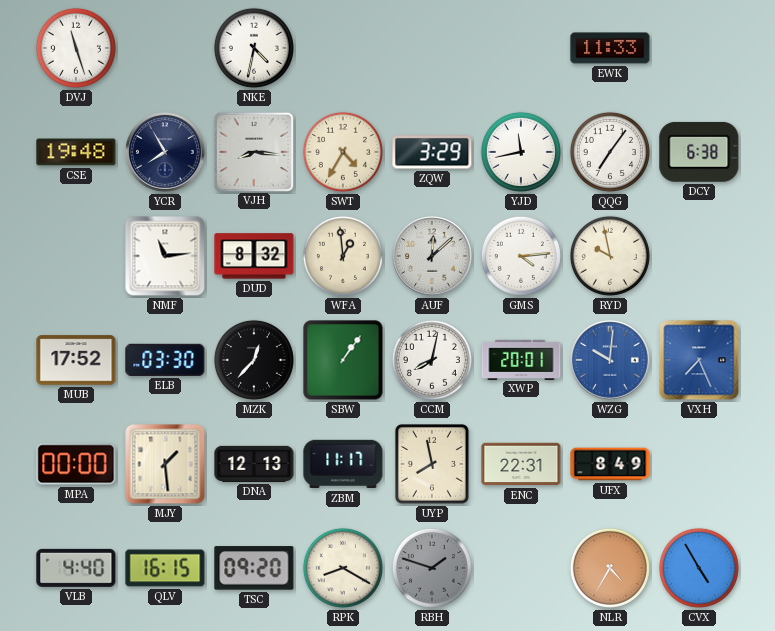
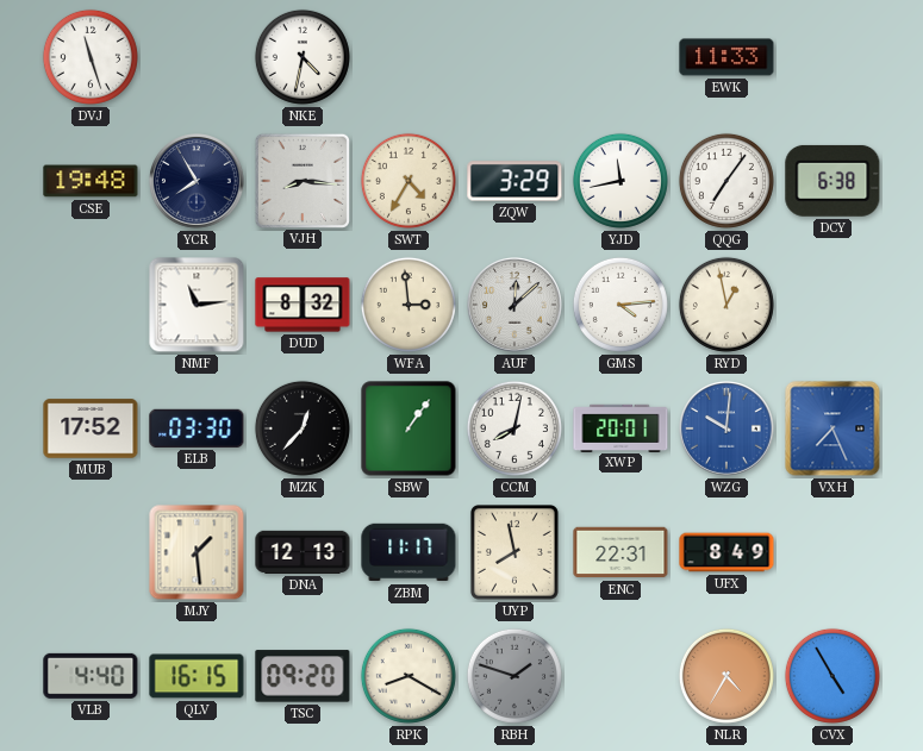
WFA: 12:59 -> 2:59
RYD: 9:58 -> 12:58
MPA: 00:00 -> none
